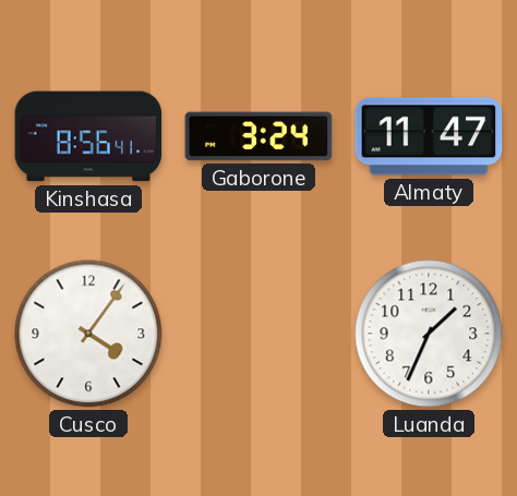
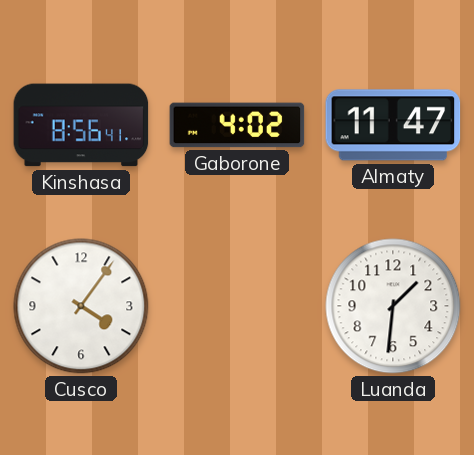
Gaborone: 3:24 -> 4:02
Luanda: 1:34 -> 1:31
